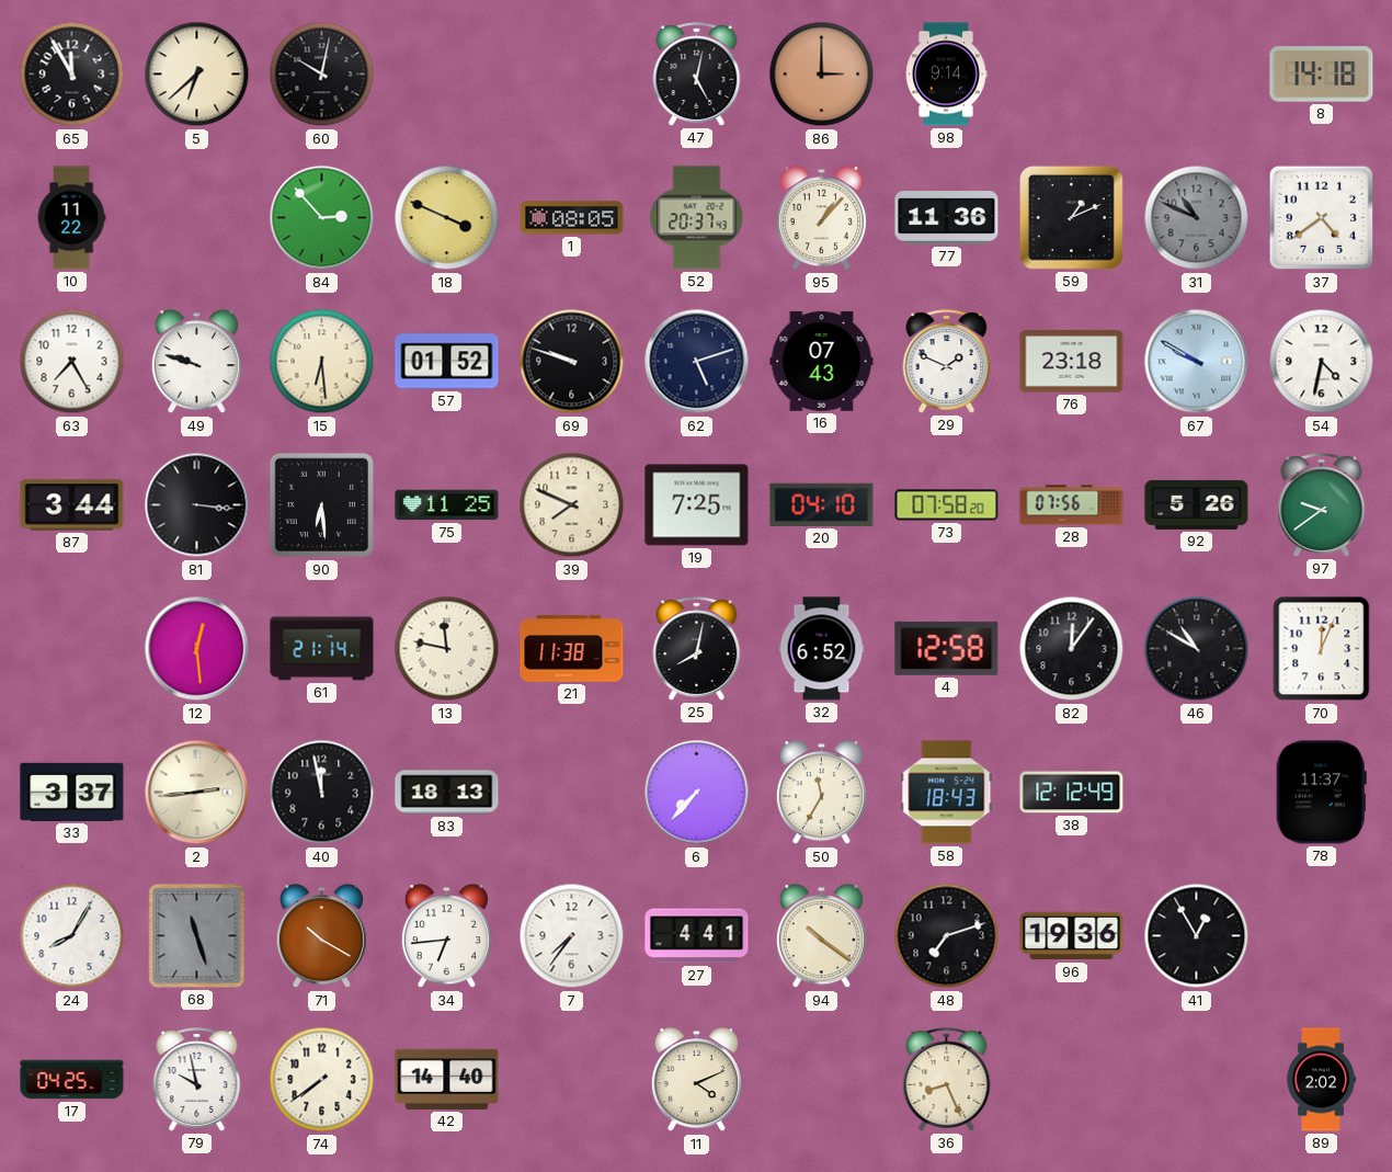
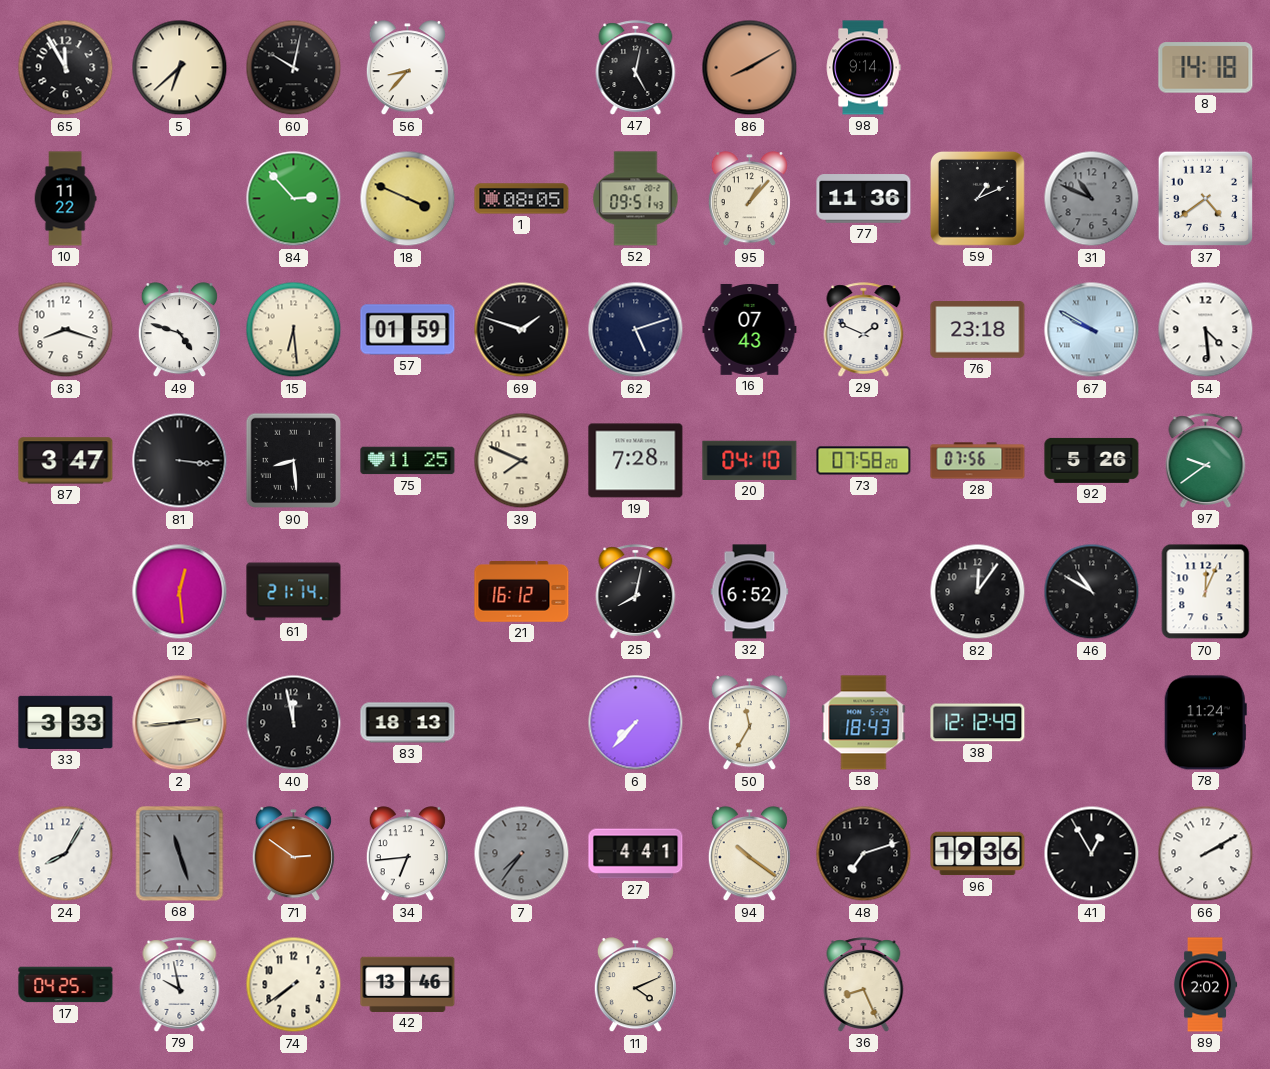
56: none -> 8:37
86: 3:00 -> 8:10
52: 20:37 -> 09:51
63: 7:25 -> 8:18
49: 9:48 -> 4:48
57: 01:52 -> 01:59
69: 9:48 -> 1:48
54: 4:32 -> 4:29
87: 3:44 -> 3:47
90: 6:29 -> 8:29
19: 7:25 -> 7:28
13: 11:47 -> none
21: 11:38 -> 16:12
4: 12:58 -> none
33: 3:37 -> 3:33
78: 11:37 -> 11:24
71: 10:20 -> 2:51
7 dial: white -> grey
66: none -> 2:10
42: 14:40 -> 13:46
